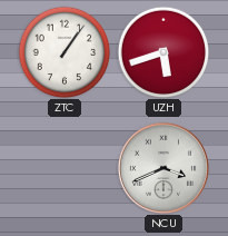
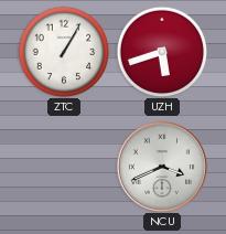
ZTC: 1:06 -> 1:05
